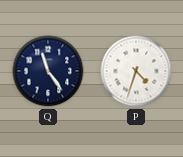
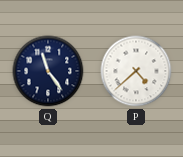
P: 4:33 -> 4:38
